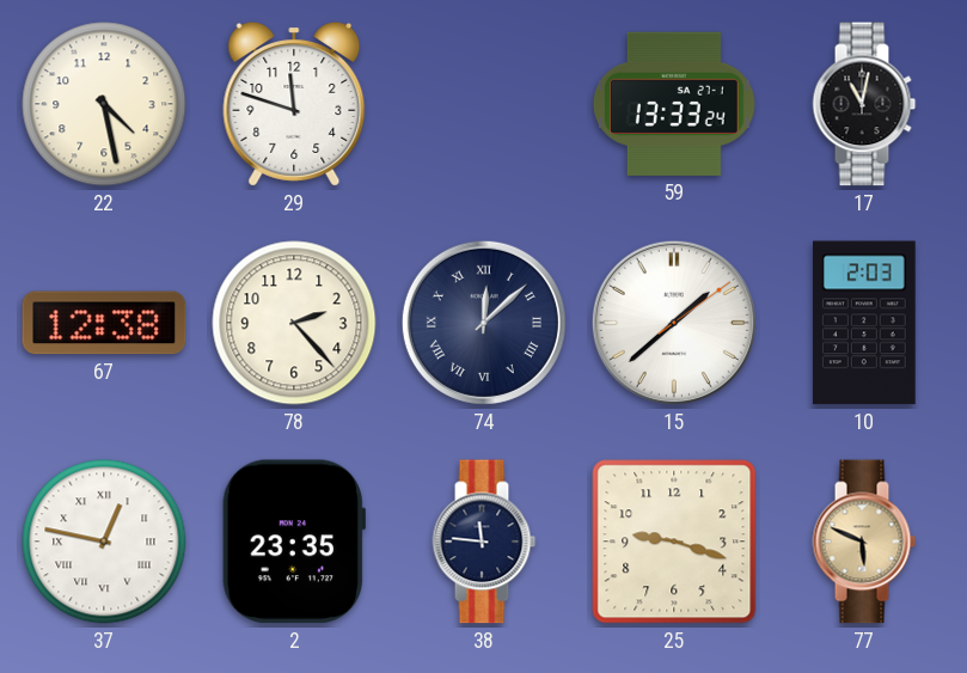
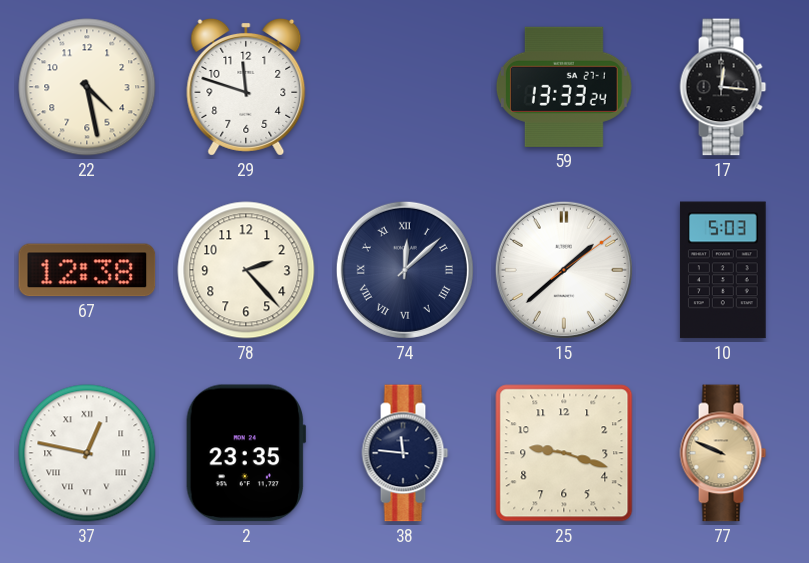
17: 11:02 -> 12:16
10: 2:03 -> 5:03
77: 5:49 -> 9:49
